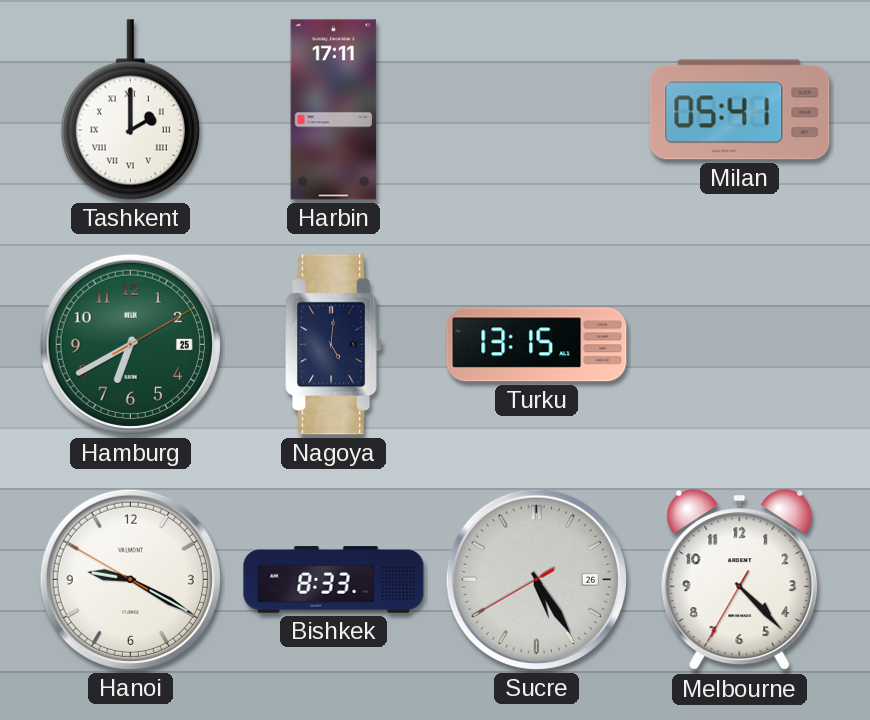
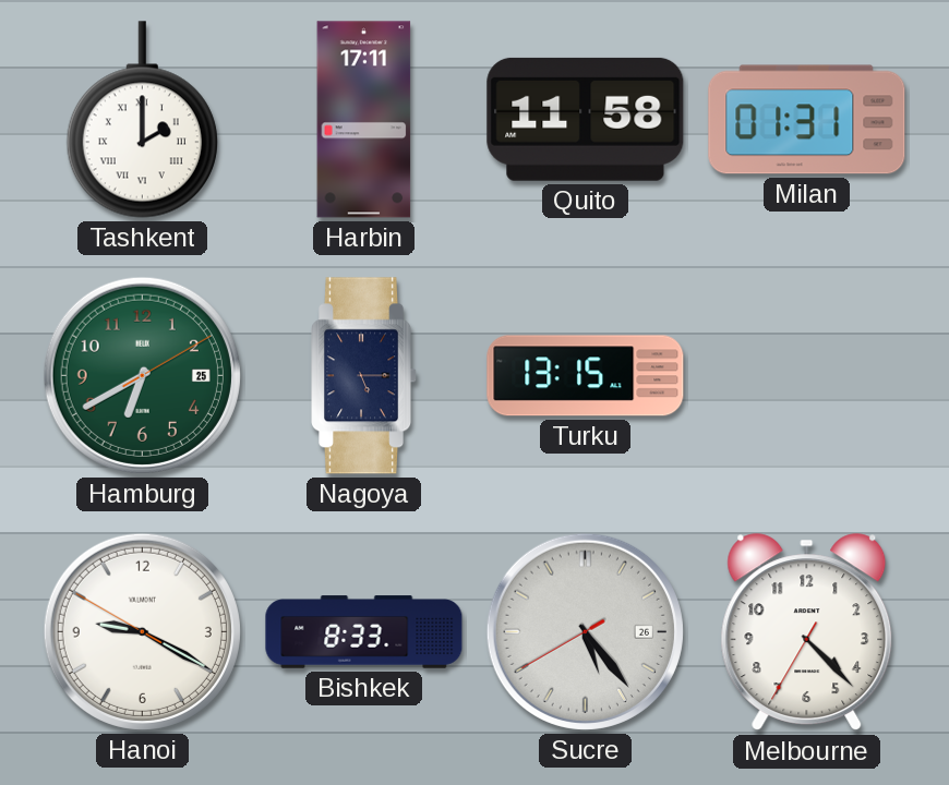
Quito: none -> 11:58
Milan: 05:41 -> 01:31
Nagoya: 5:01 -> 5:15
Sucre: 5:24 -> 5:23
